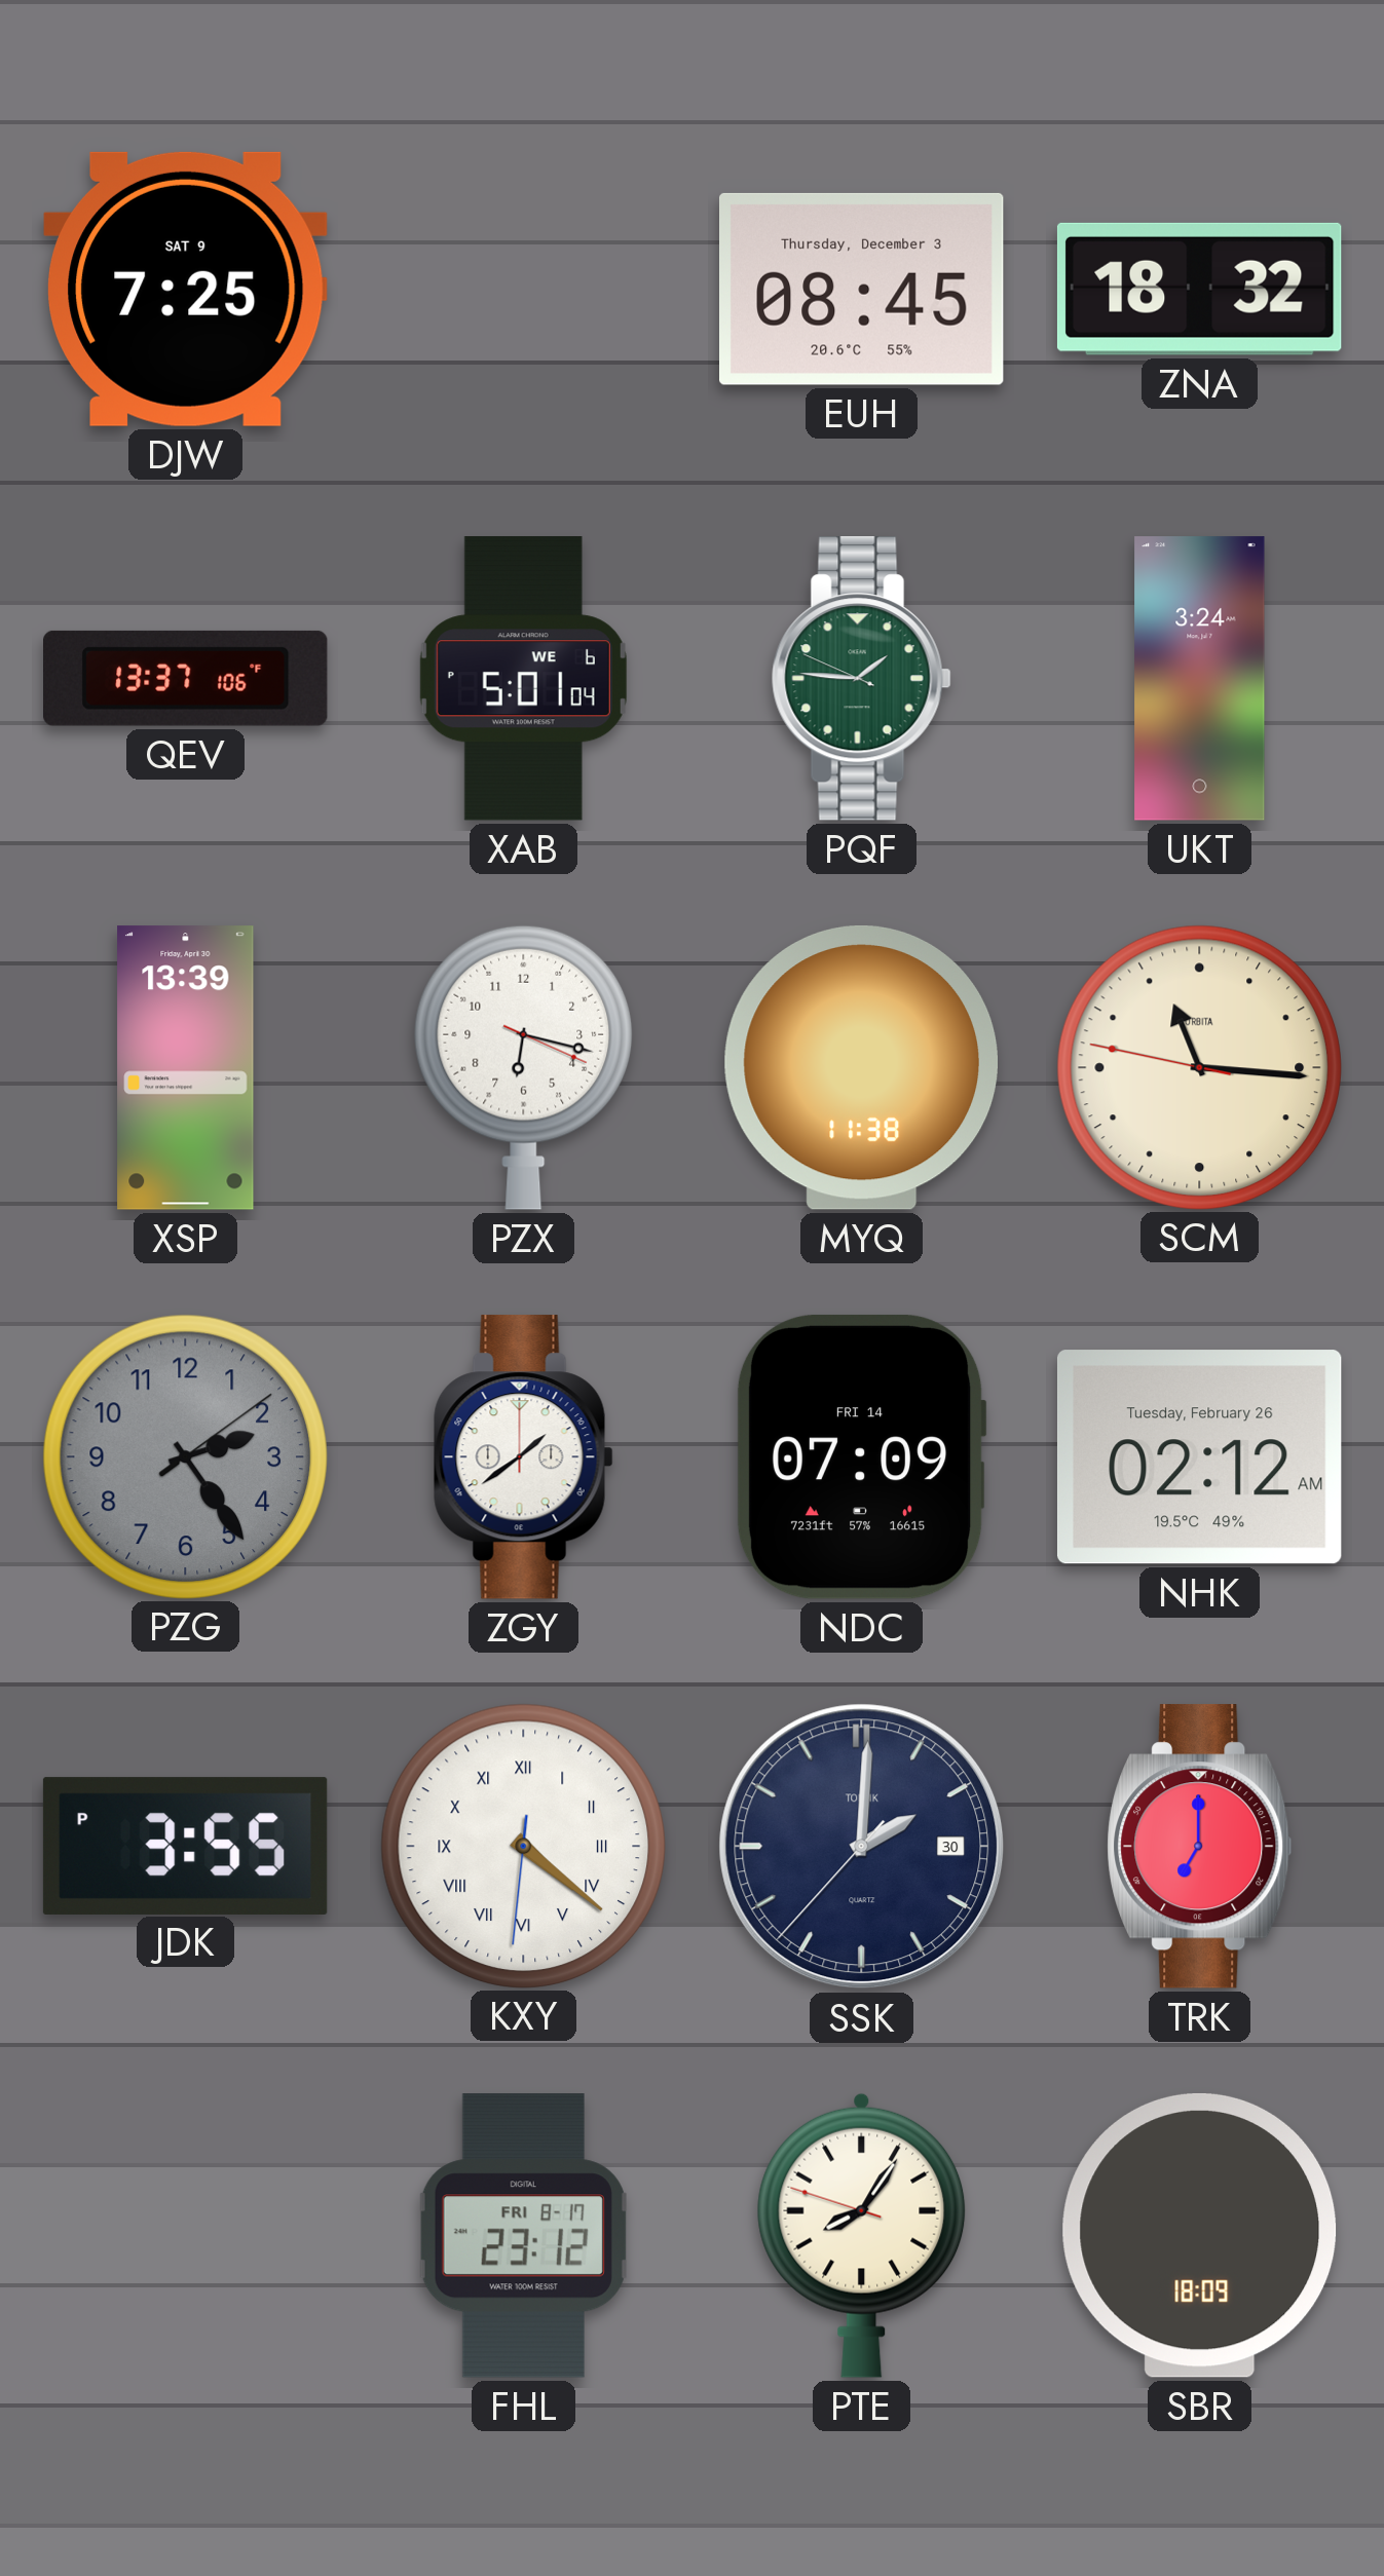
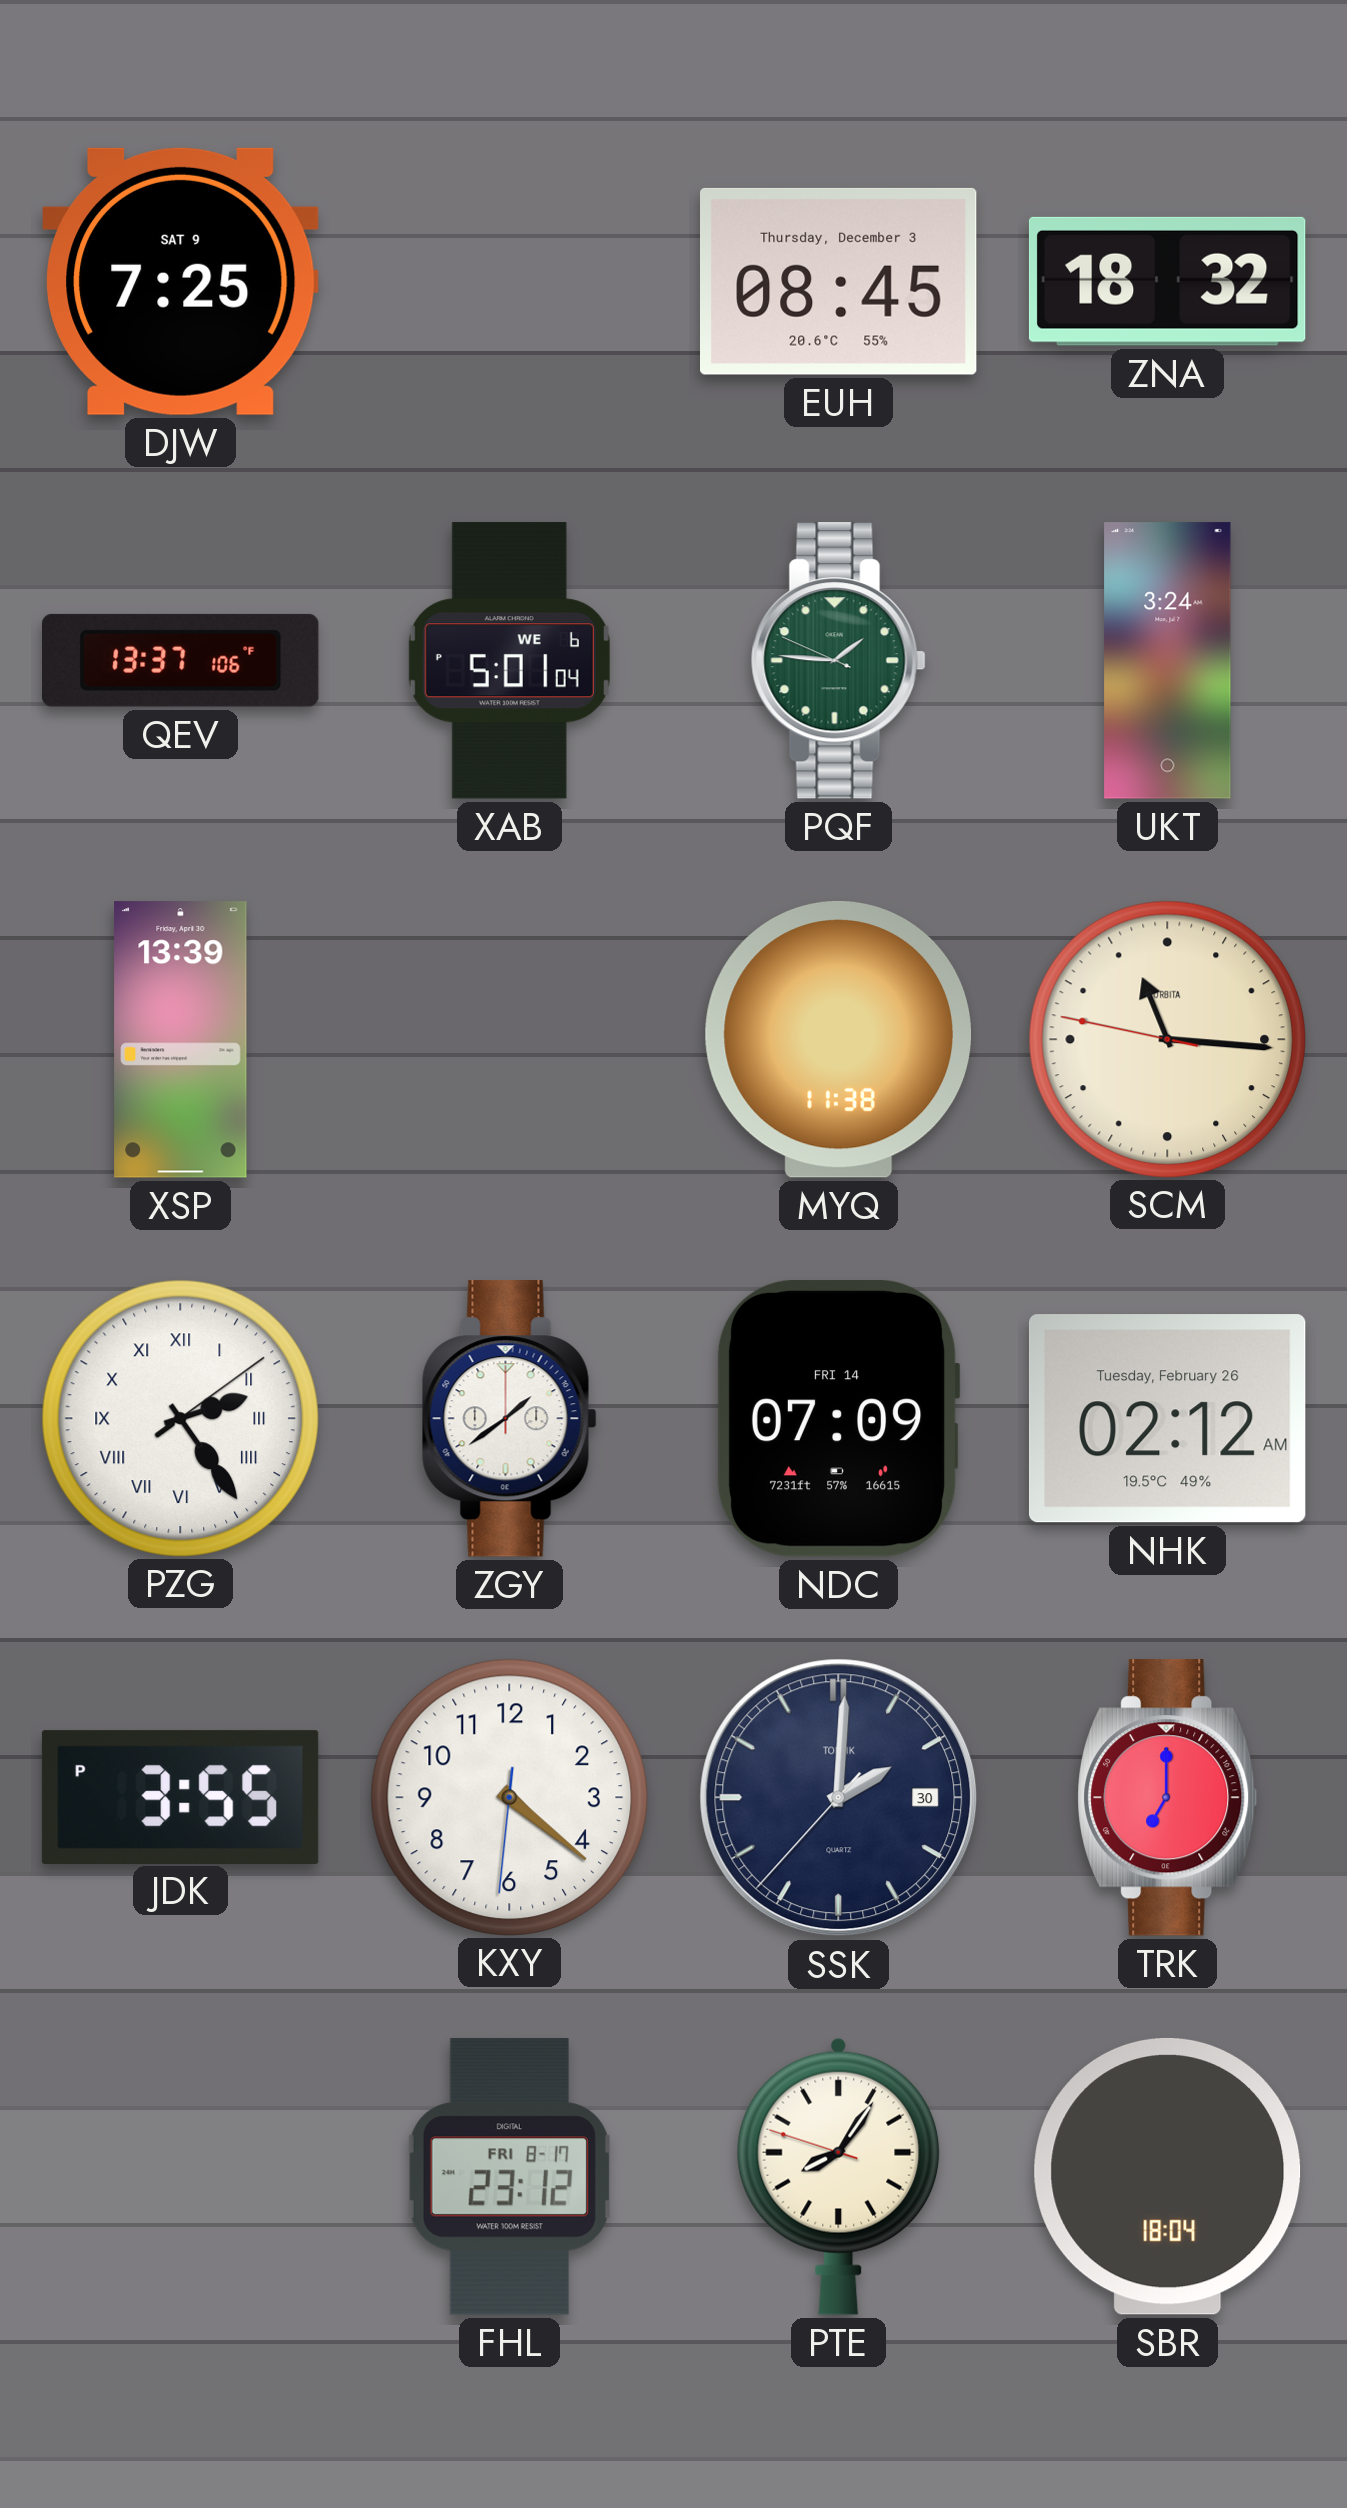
PZX: 6:17 -> none
PZG dial: grey -> white
PZG numerals: Arabic -> Roman
KXY numerals: Roman -> Arabic
SBR: 18:09 -> 18:04
